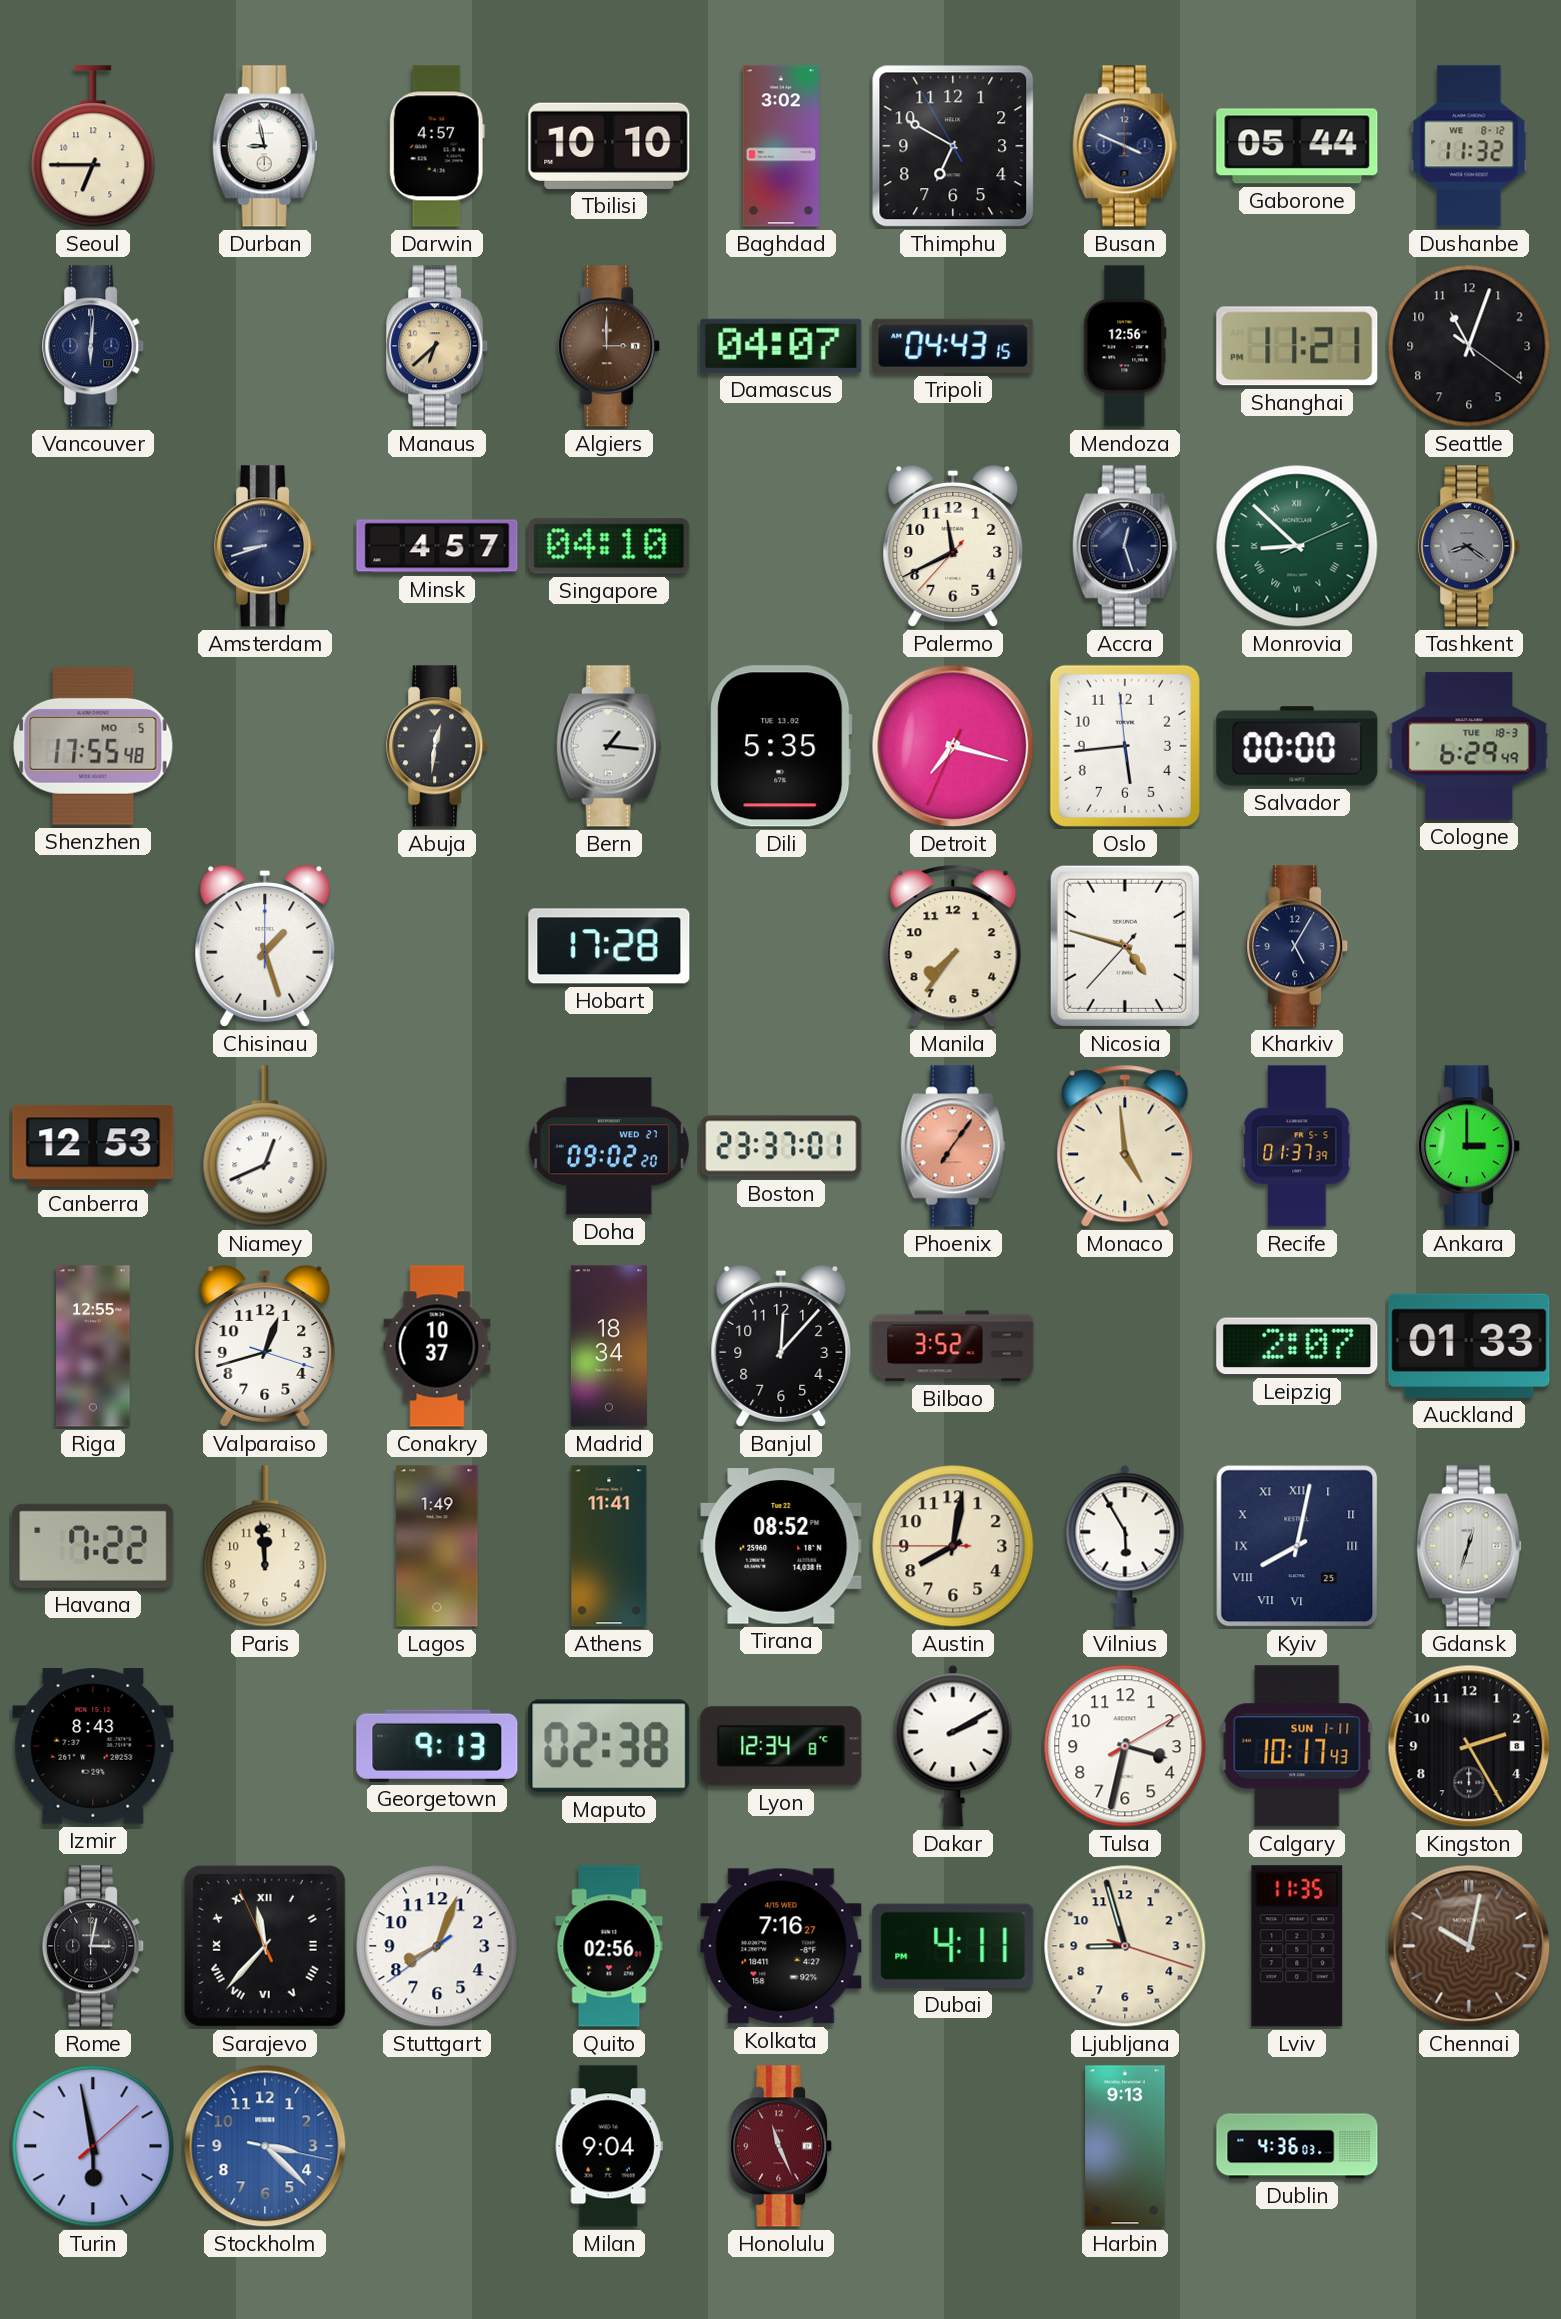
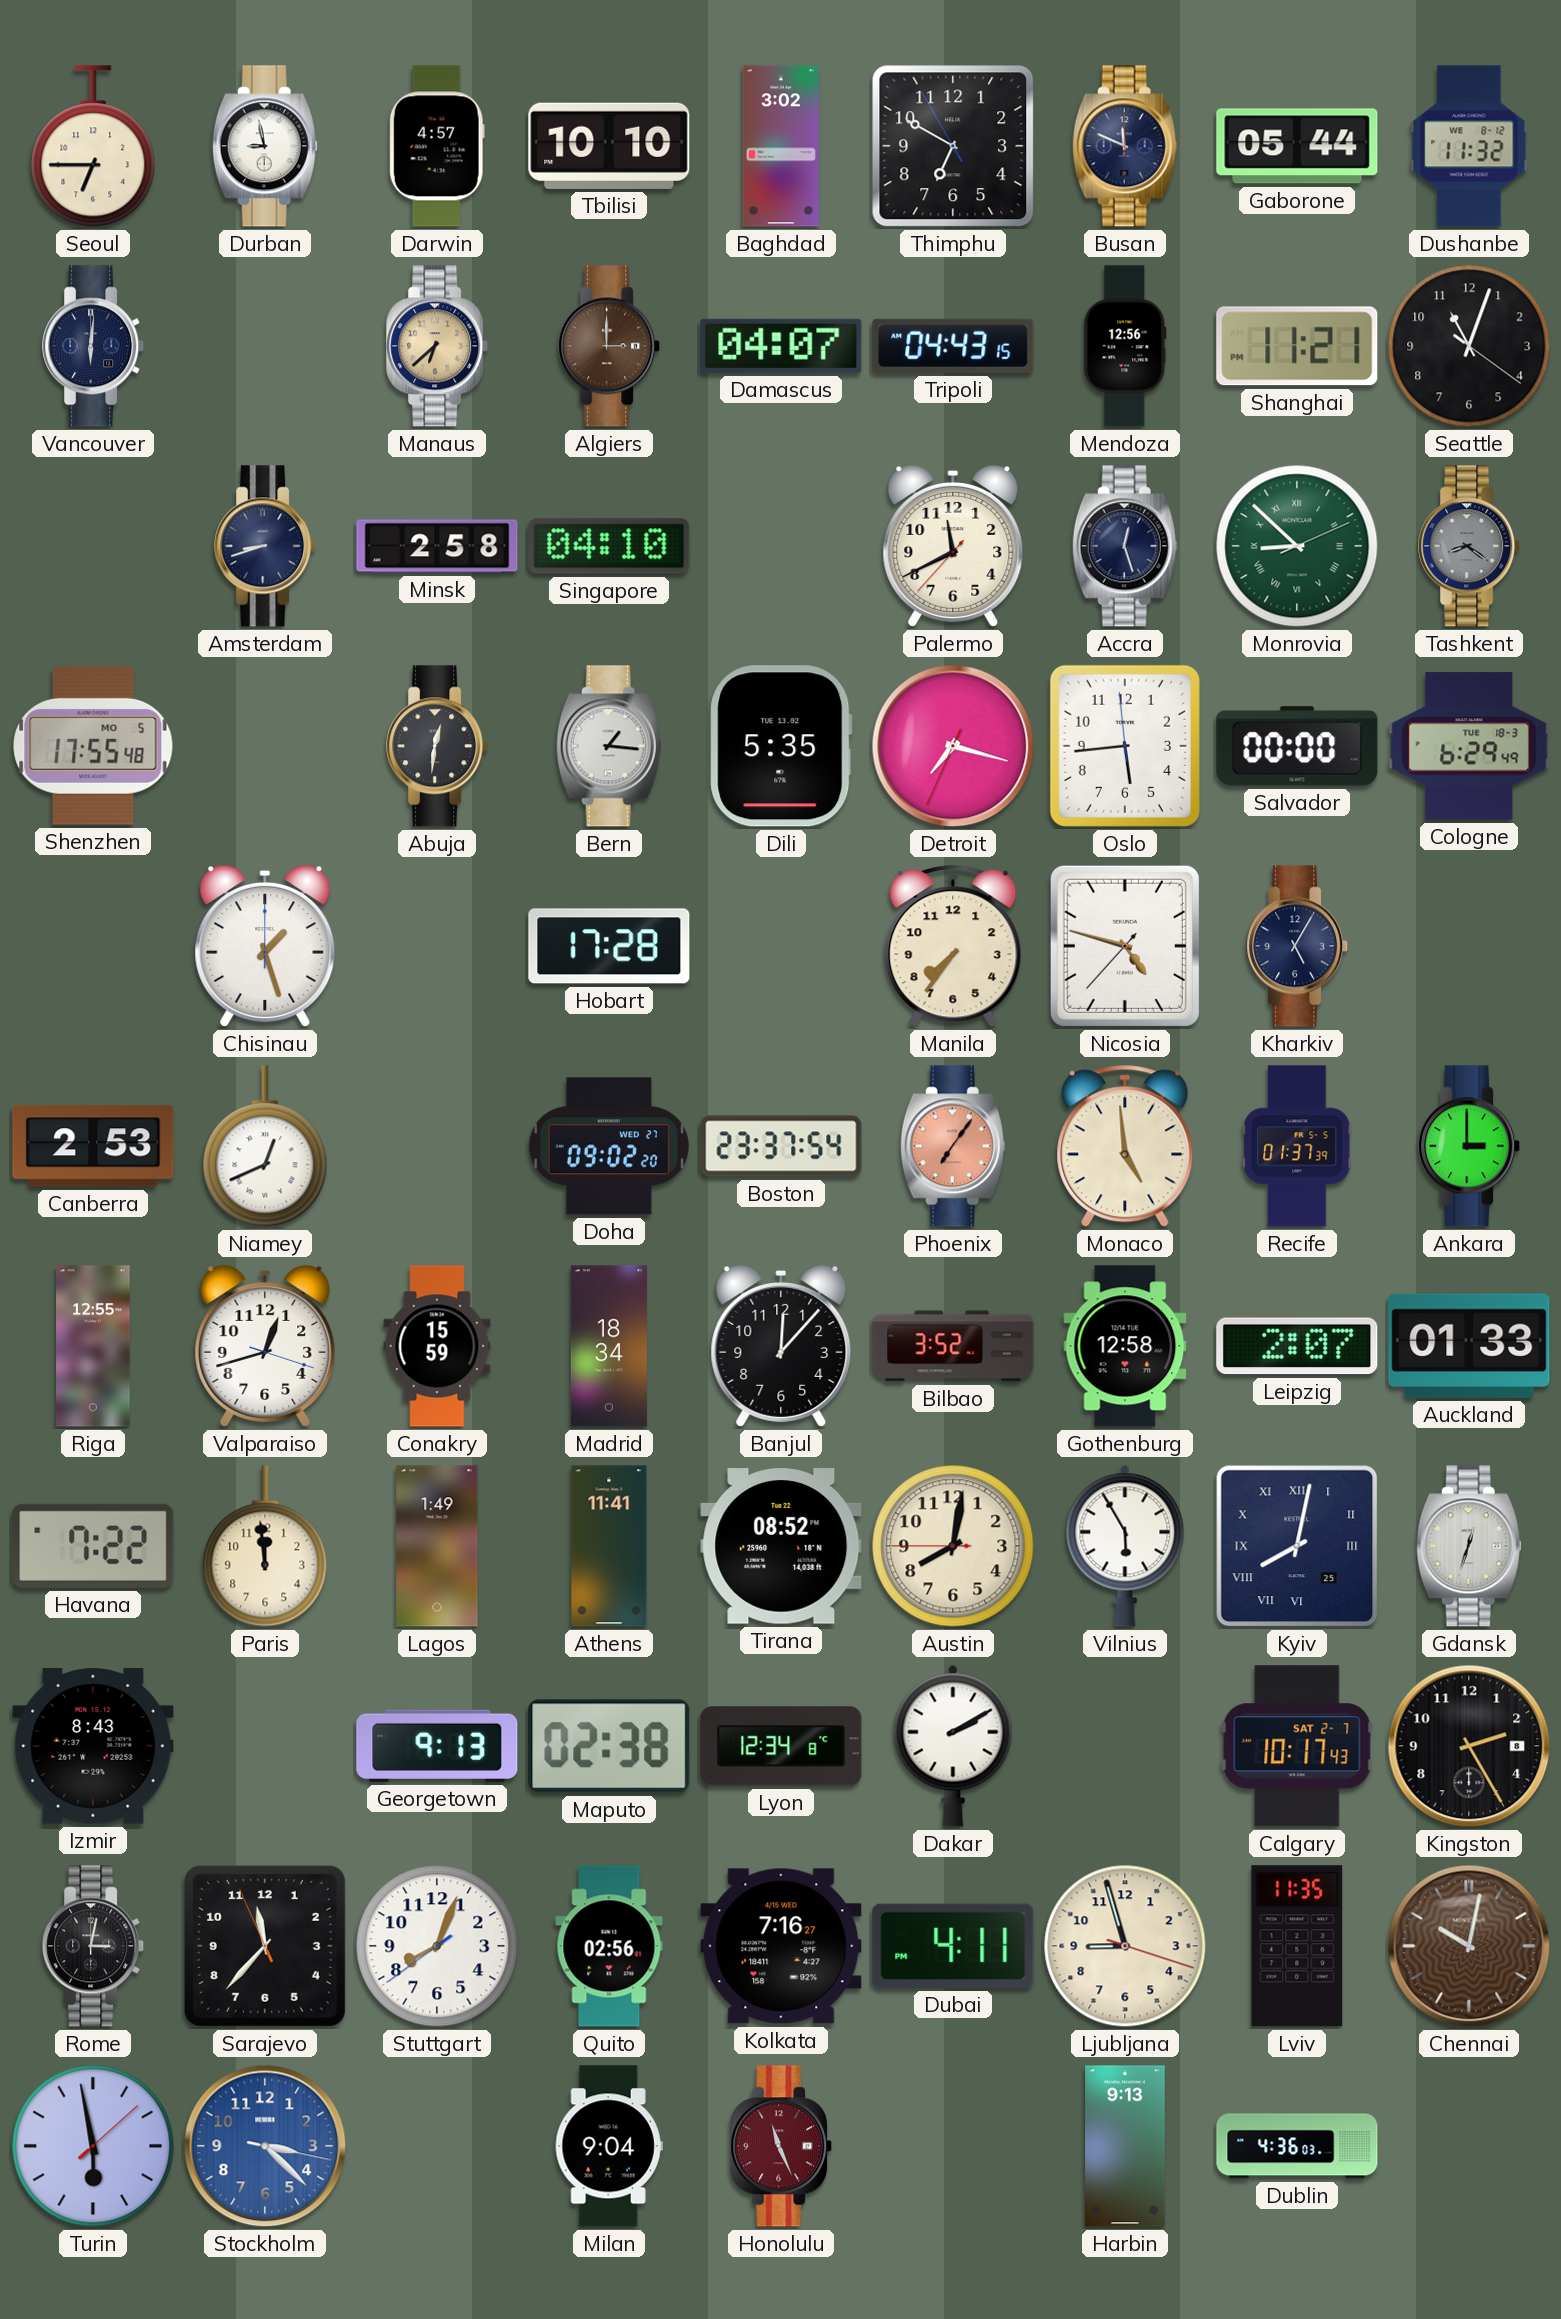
Busan: 3:49 -> 11:49
Minsk: 4:57 -> 2:58
Canberra: 12:53 -> 2:53
Boston: 23:37:01 -> 23:37:54
Conakry: 10:37 -> 15:59
Gothenburg: none -> 12:58
Tulsa: 3:32 -> none
Calgary date: SUN 1-11 -> SAT 2-7
Sarajevo numerals: Roman -> Arabic
